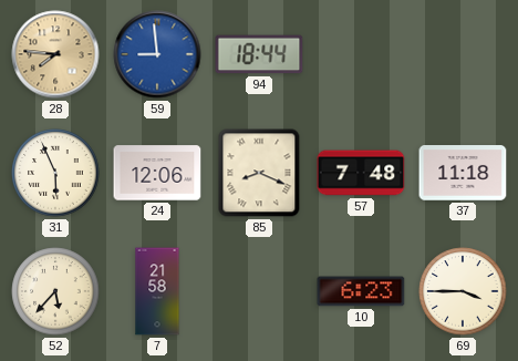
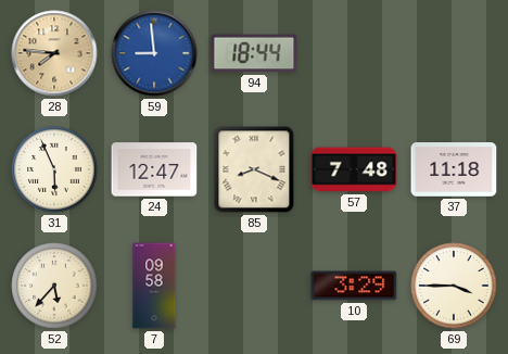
24: 12:06 -> 12:47
7: 21:58 -> 09:58
10: 6:23 -> 3:29
